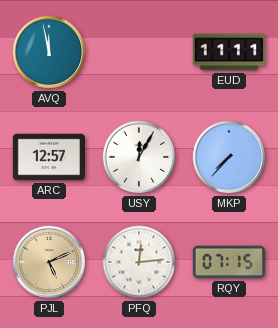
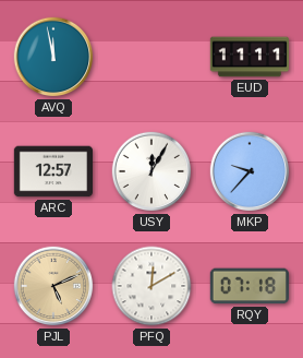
MKP: 7:37 -> 9:37
PFQ: 12:14 -> 12:10
RQY: 07:15 -> 07:18
